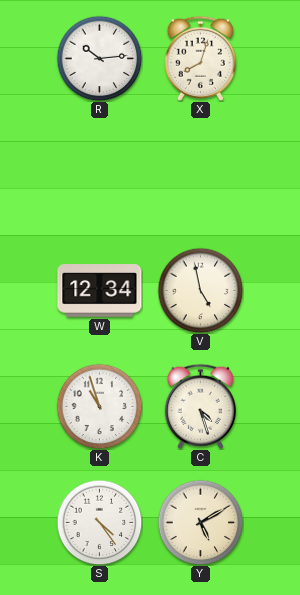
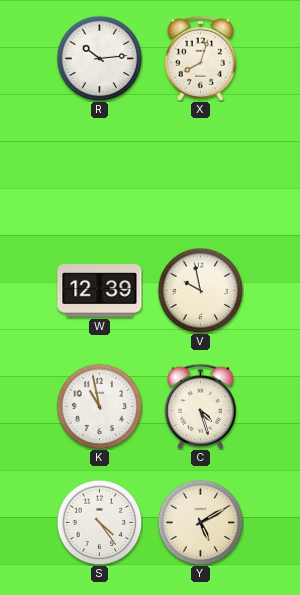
W: 12:34 -> 12:39
V: 4:58 -> 9:58
K: 10:57 -> 10:58
